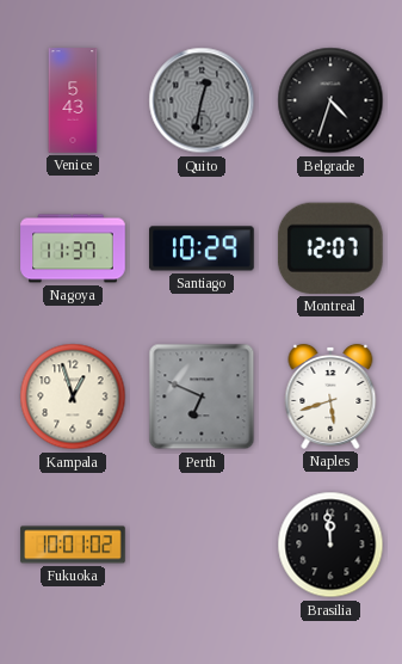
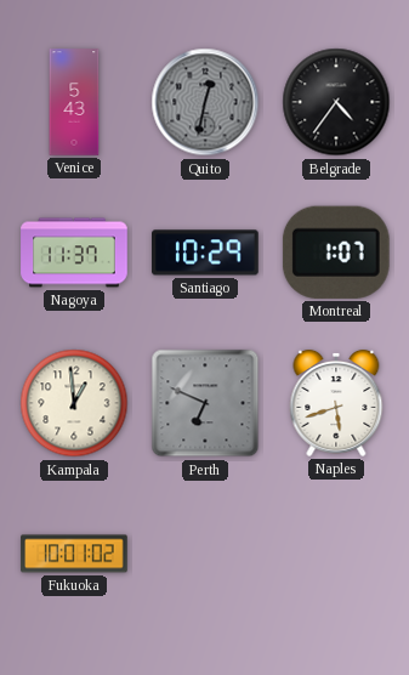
Belgrade: 4:33 -> 4:36
Montreal: 12:07 -> 1:07
Kampala: 12:57 -> 12:59
Brasilia: 11:59 -> none
